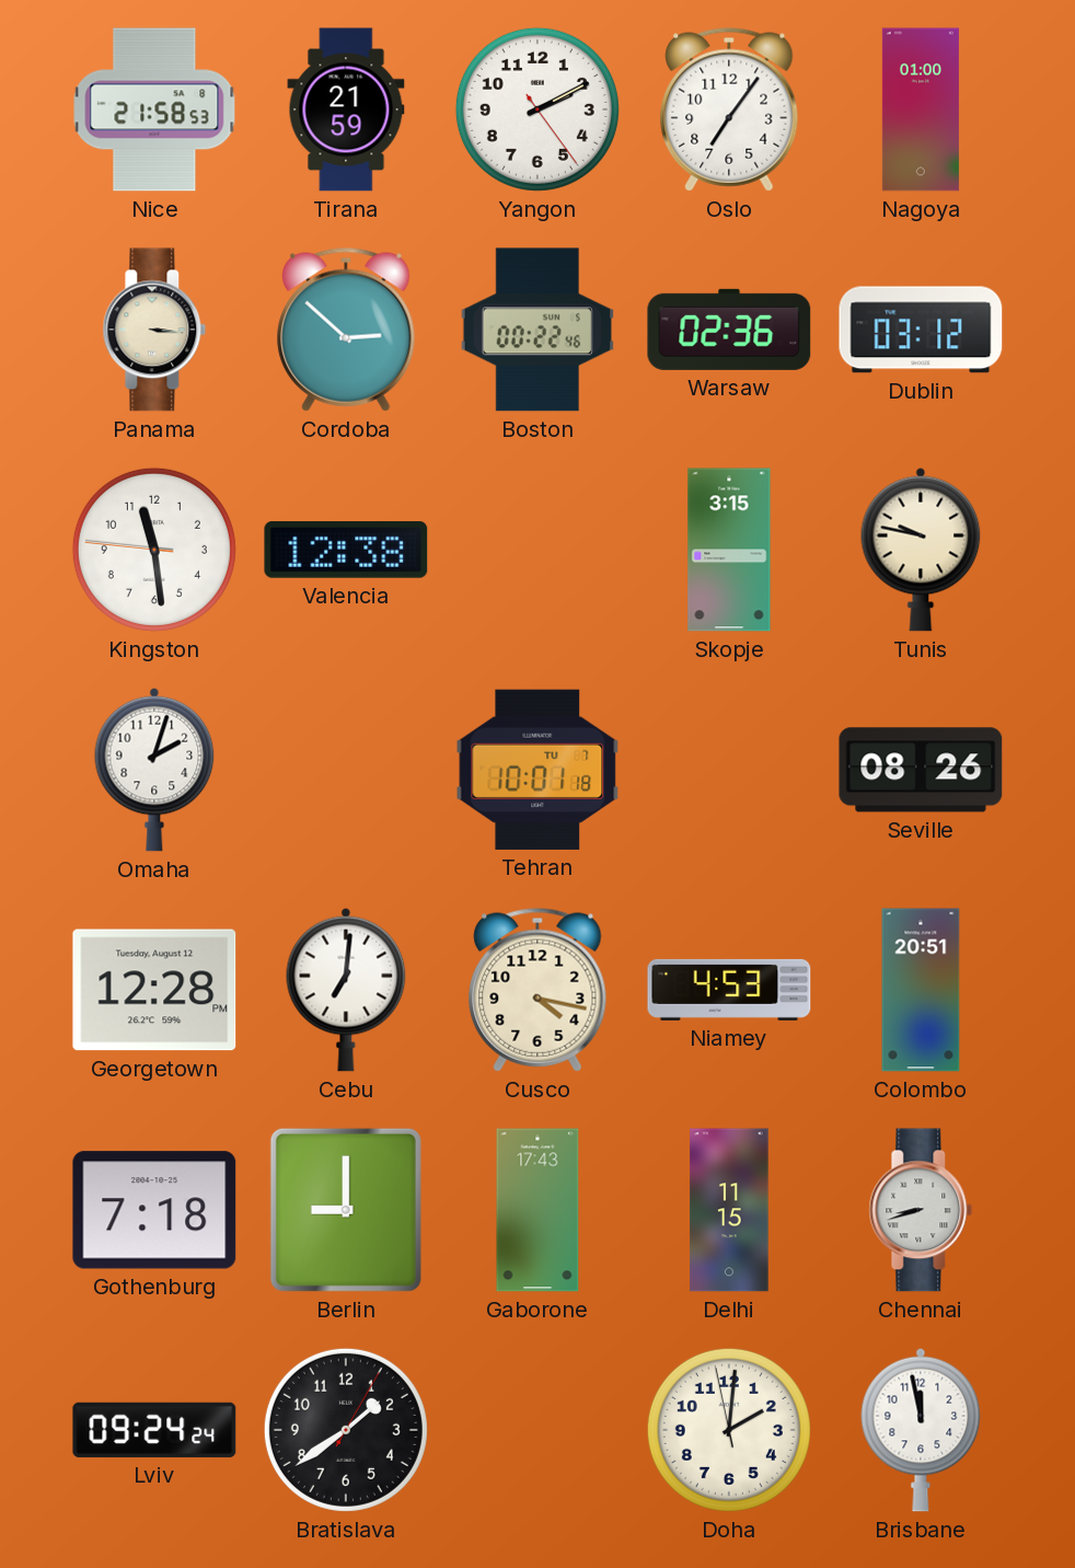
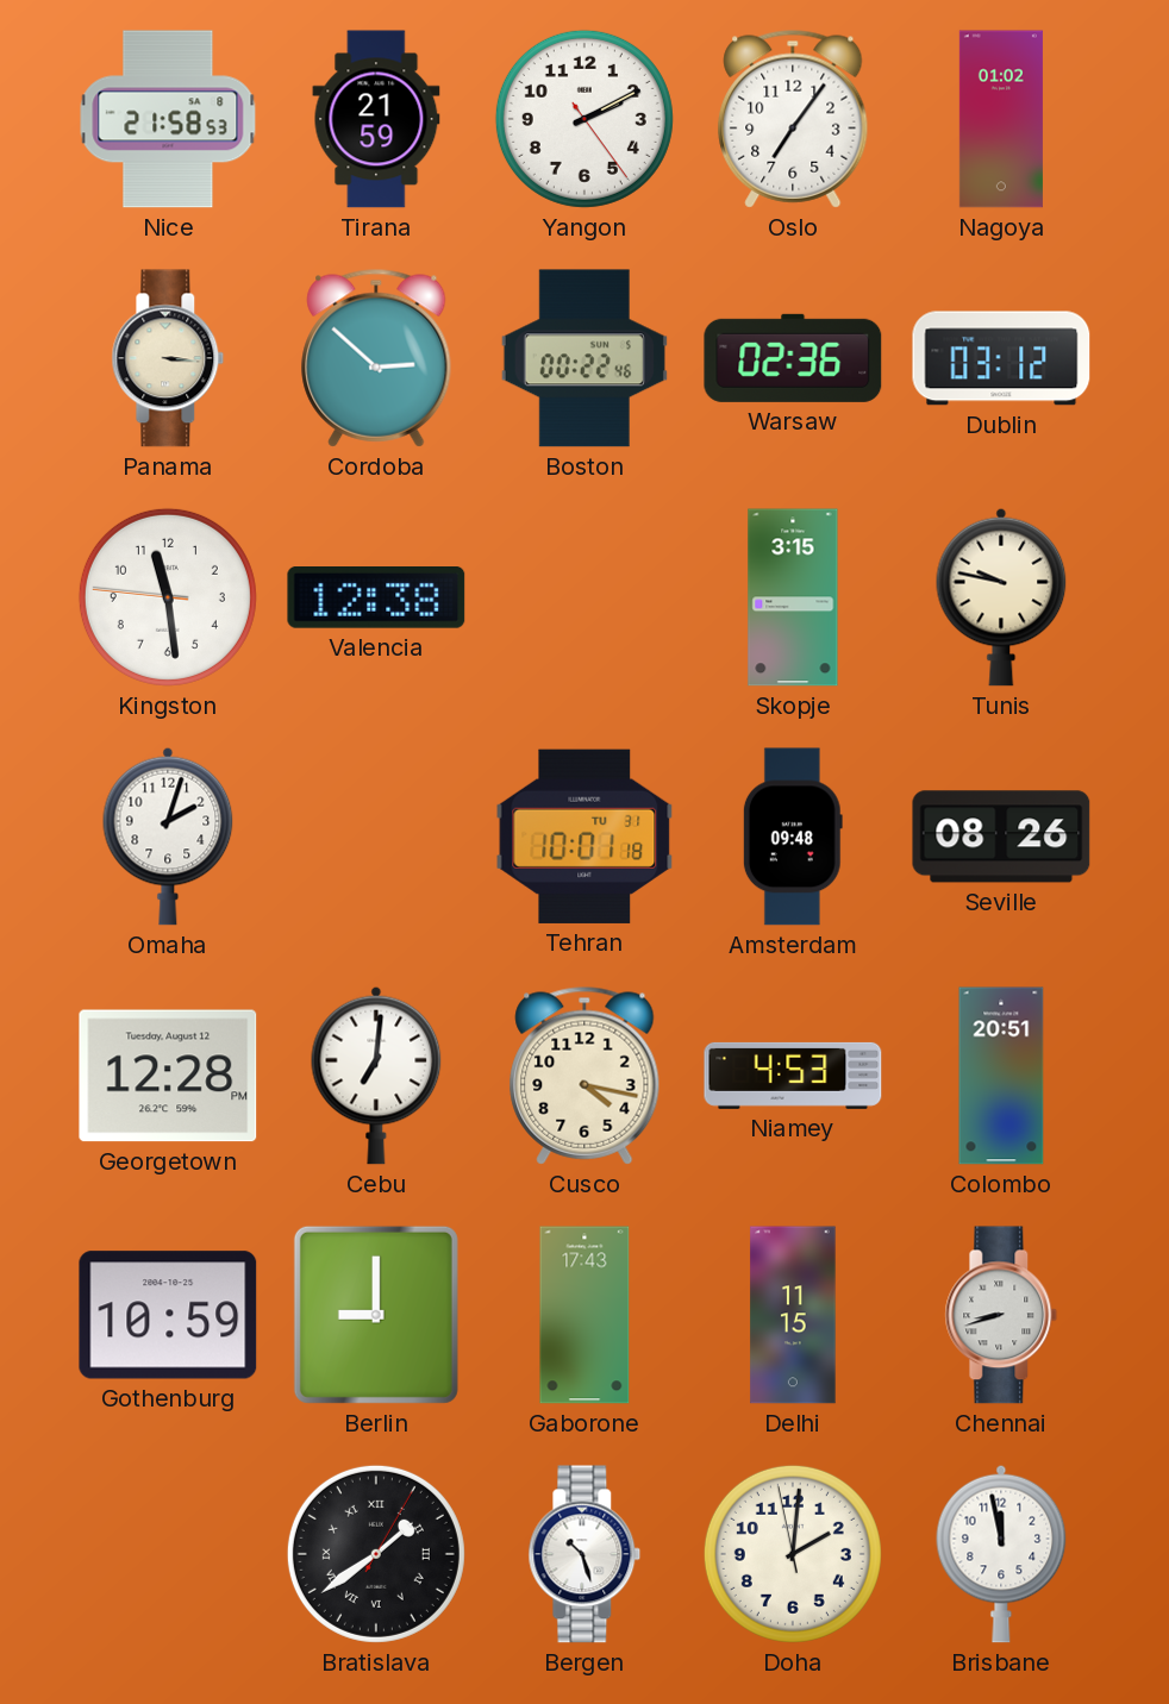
Nagoya: 01:00 -> 01:02
Tehran date: TU 7 -> TU 31
Amsterdam: none -> 09:48
Gothenburg: 7:18 -> 10:59
Lviv: 09:24 -> none
Bratislava numerals: Arabic -> Roman
Bergen: none -> 10:27
